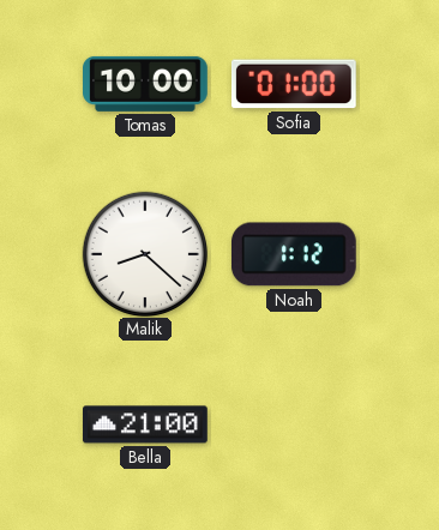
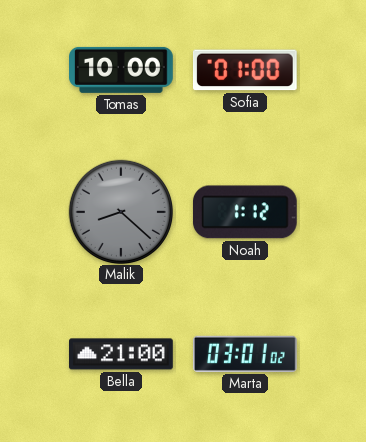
Malik dial: white -> grey
Marta: none -> 03:01
